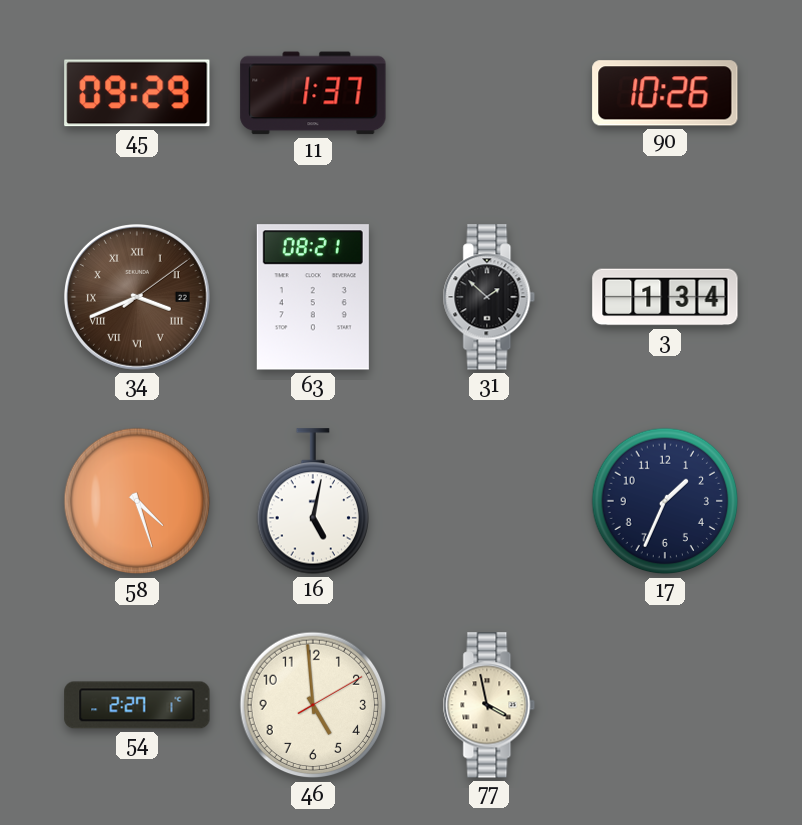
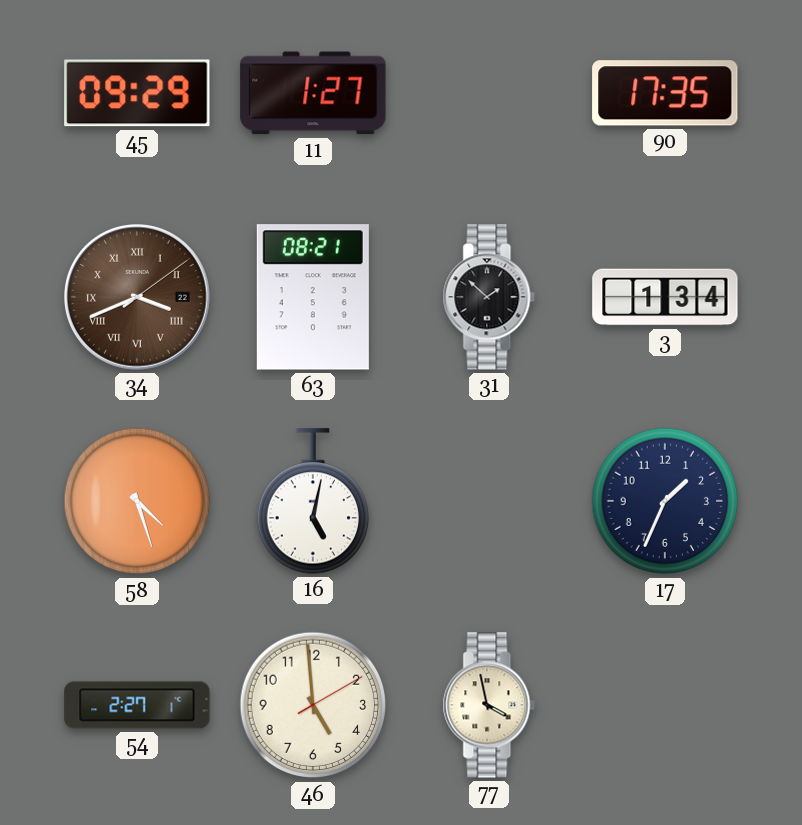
11: 1:37 -> 1:27
90: 10:26 -> 17:35
